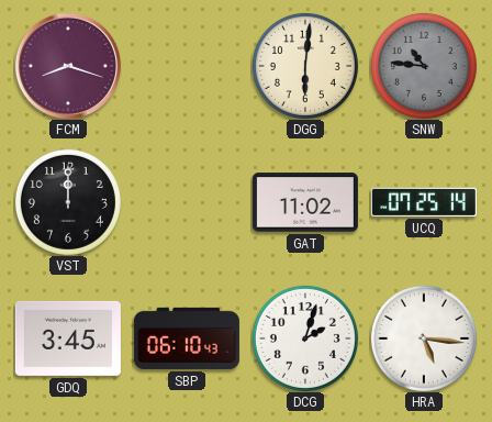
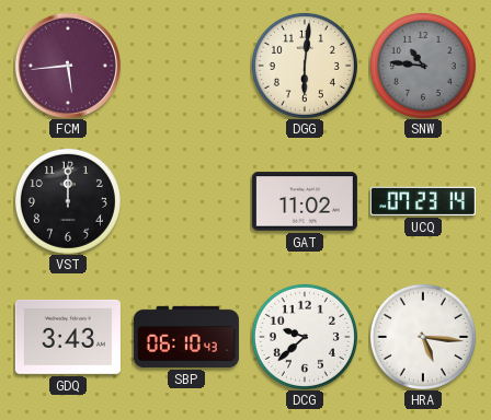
FCM: 8:18 -> 5:44
UCQ: 07:25 -> 07:23
GDQ: 3:45 -> 3:43
DCG: 2:03 -> 9:38
